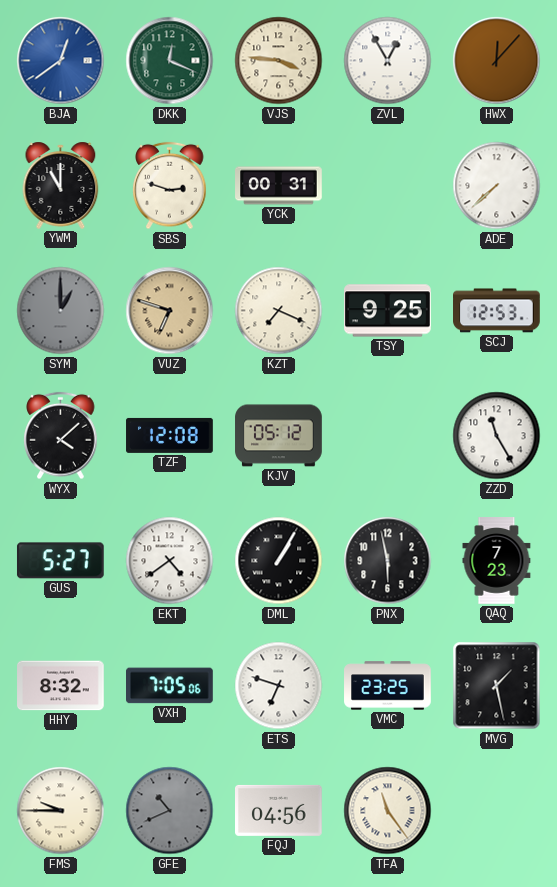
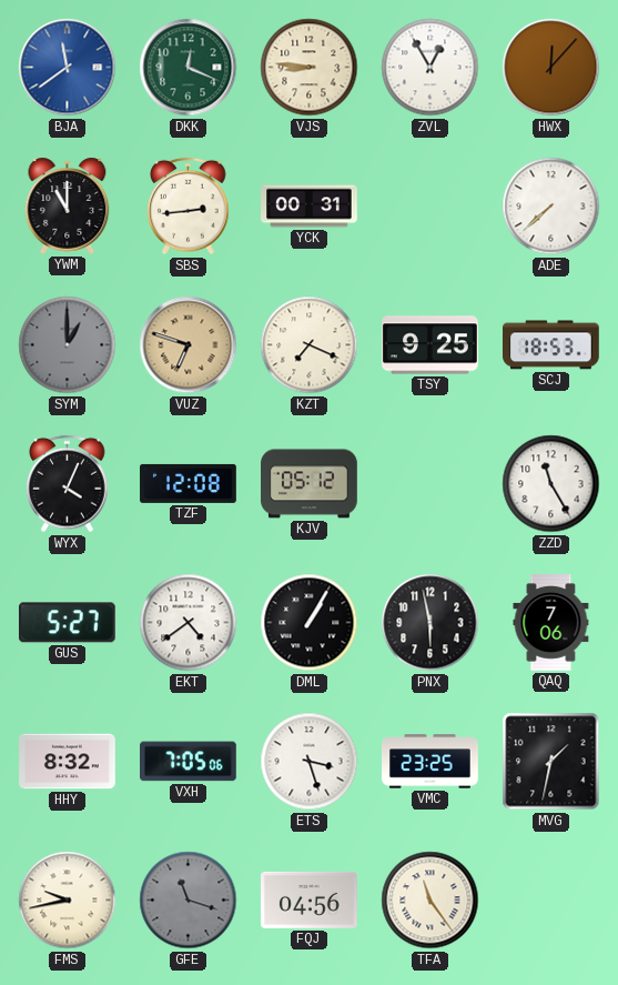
BJA: 12:39 -> 11:39
VJS: 3:46 -> 8:46
SBS: 2:48 -> 2:44
SCJ: 12:53 -> 18:53
WYX: 4:08 -> 4:04
QAQ: 7:23 -> 7:06
ETS: 6:48 -> 3:27
MVG: 1:28 -> 1:32
FMS: 9:45 -> 9:43
GFE: 10:41 -> 11:18
